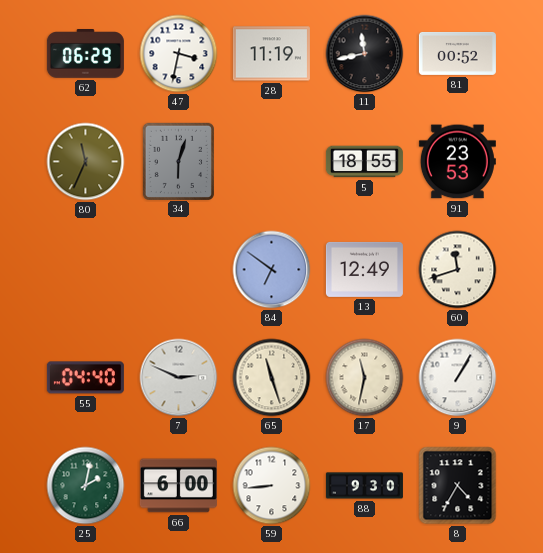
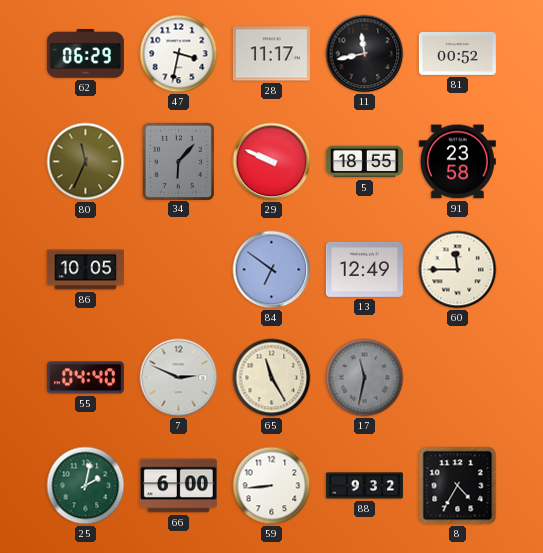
28: 11:19 -> 11:17
34: 6:03 -> 6:07
29: none -> 9:49
91: 23:53 -> 23:58
86: none -> 10:05
60: 11:42 -> 11:45
65: 11:27 -> 11:25
17 dial: cream -> grey
9: 1:05 -> none
88: 9:30 -> 9:32
